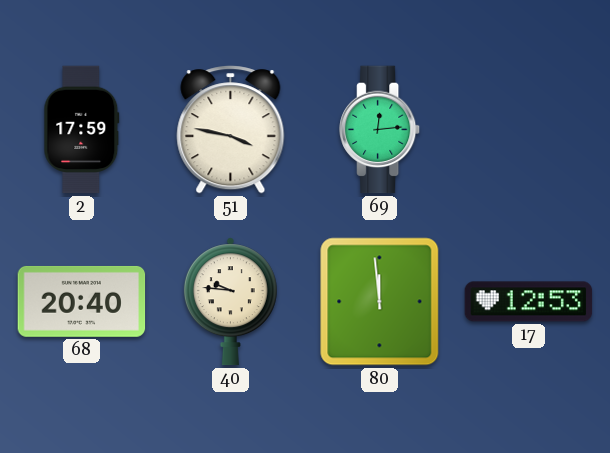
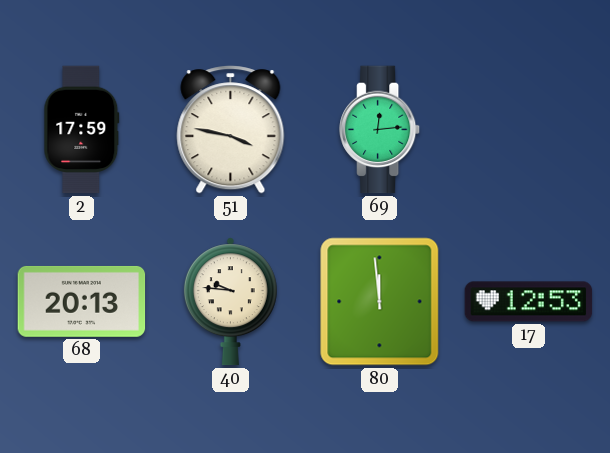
68: 20:40 -> 20:13
